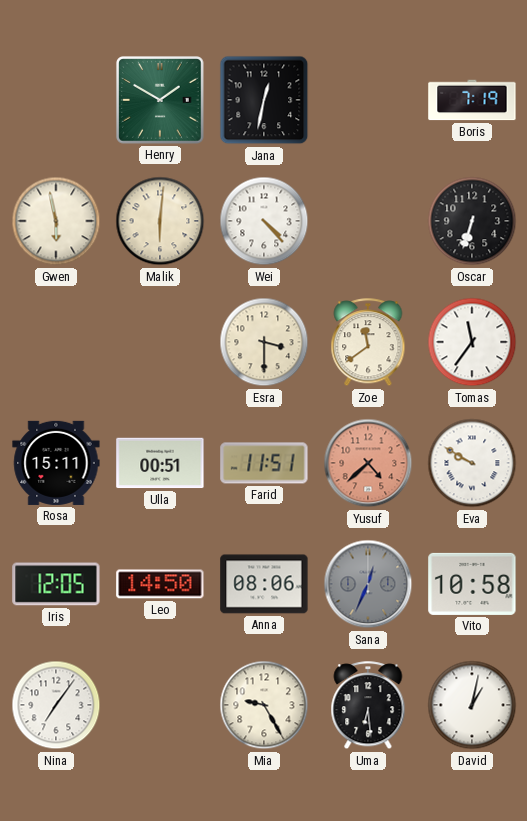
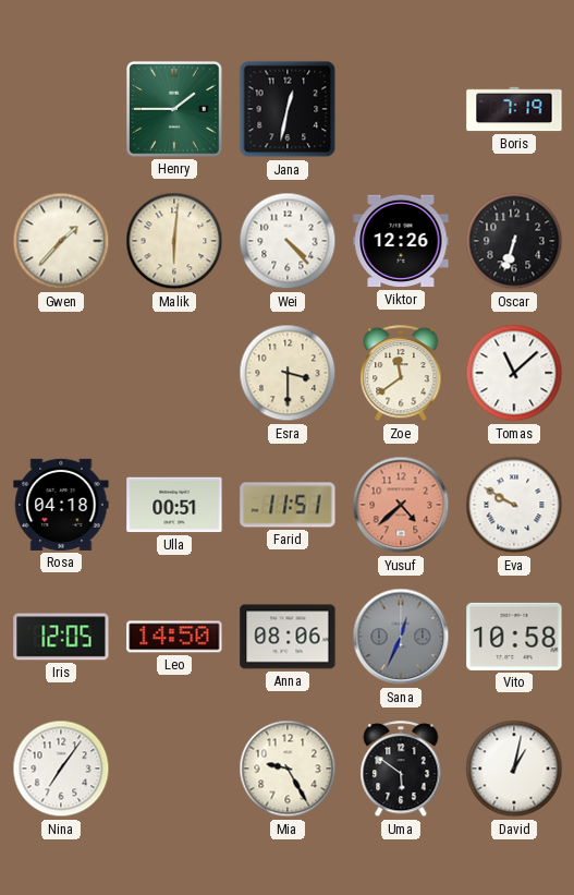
Henry: 1:50 -> 1:45
Gwen: 5:58 -> 1:37
Viktor: none -> 12:26
Tomas: 11:36 -> 11:08
Rosa: 15:11 -> 04:18
Uma: 6:29 -> 5:51
